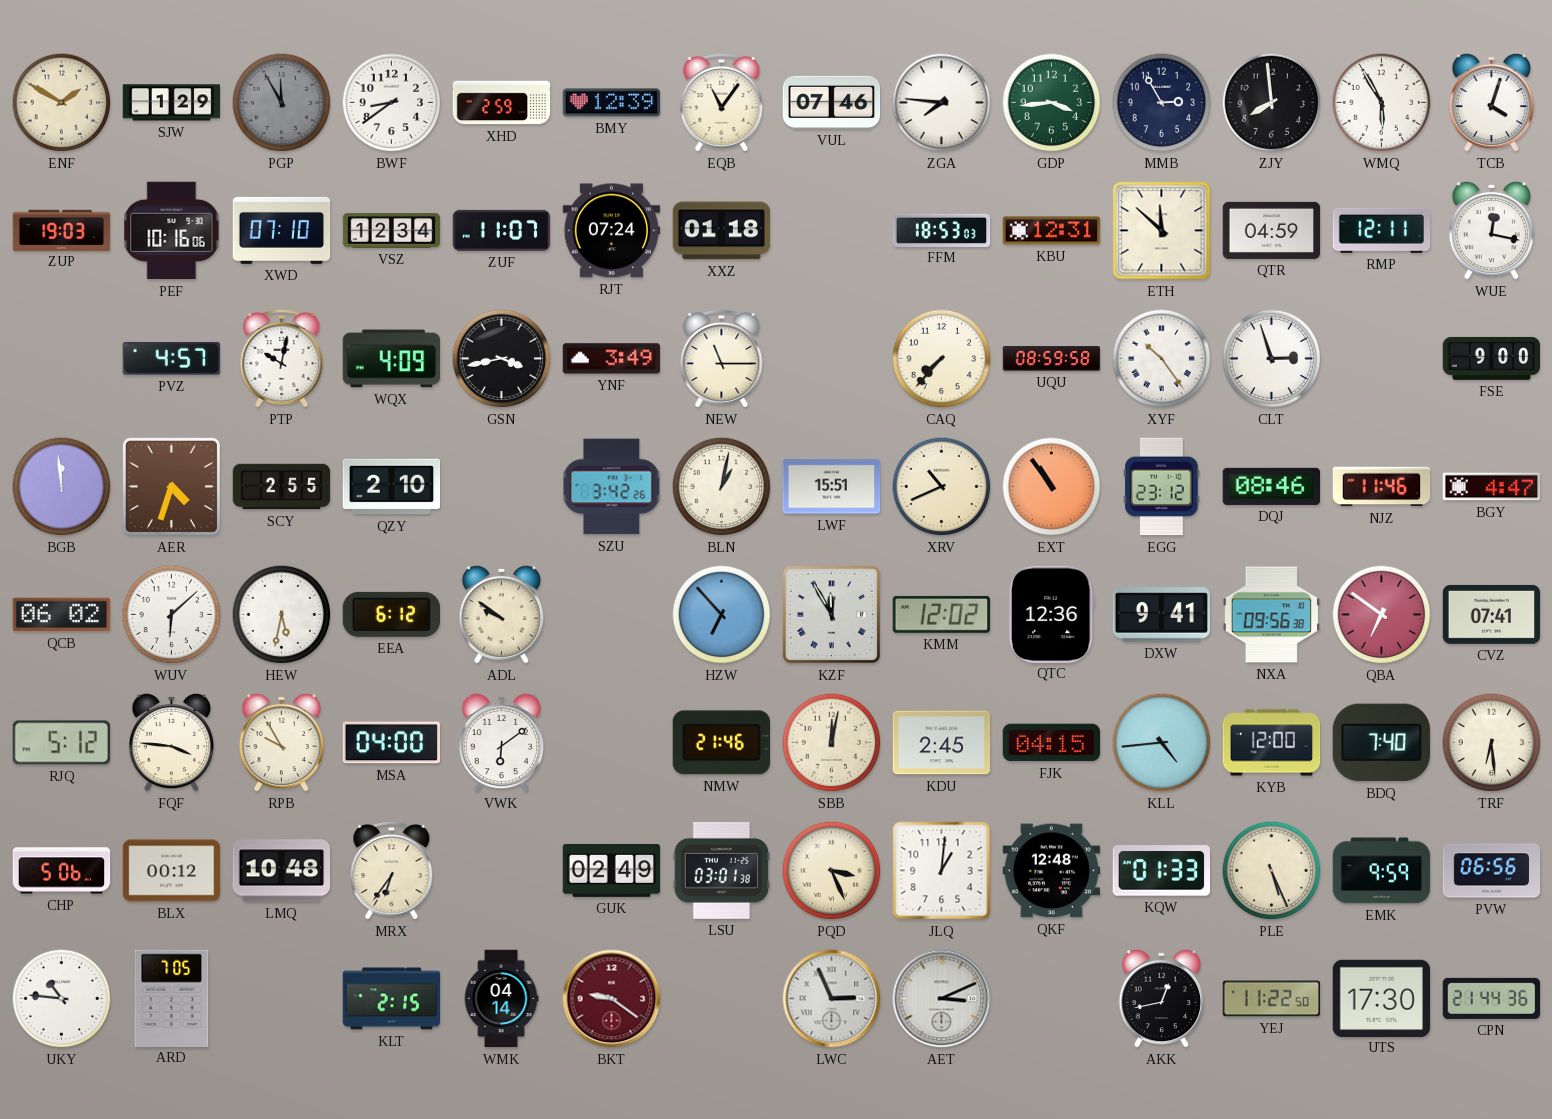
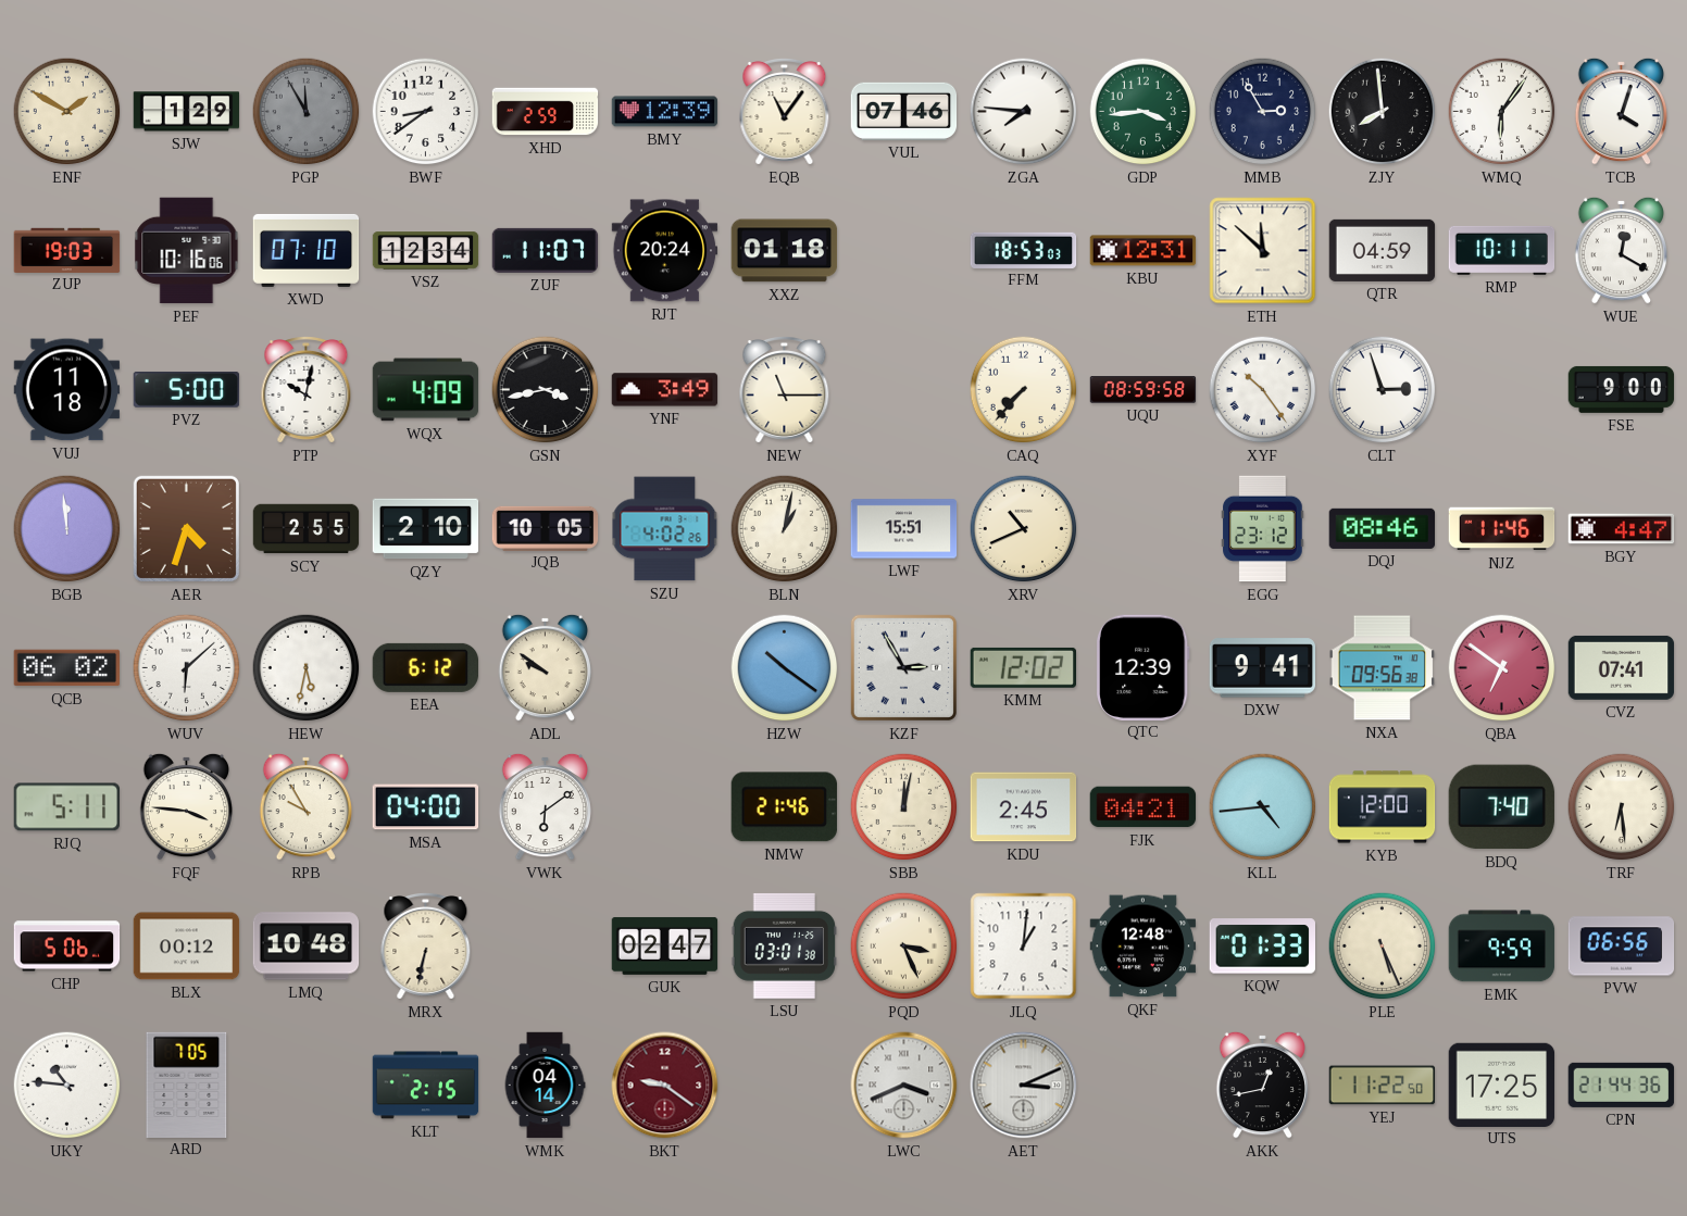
WMQ: 5:55 -> 6:06
RJT: 07:24 -> 20:24
RMP: 12:11 -> 10:11
WUE: 12:17 -> 12:20
VUJ: none -> 11:18
PVZ: 4:57 -> 5:00
JQB: none -> 10:05
SZU: 3:42 -> 4:02
EXT: 10:54 -> none
HZW: 6:53 -> 10:21
KZF: 11:55 -> 2:55
QTC: 12:36 -> 12:39
RJQ: 5:12 -> 5:11
FJK: 04:15 -> 04:21
MRX: 6:36 -> 6:32
GUK: 02:49 -> 02:47
LWC: 2:56 -> 3:41
UTS: 17:30 -> 17:25
